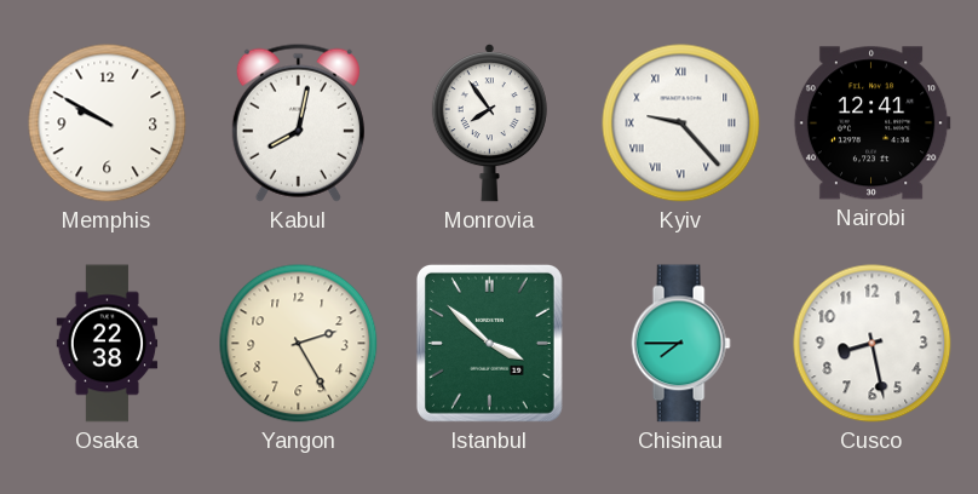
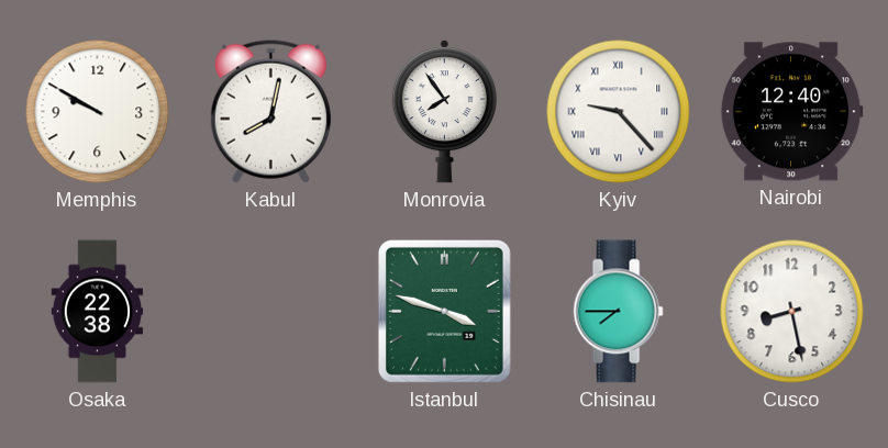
Nairobi: 12:41 -> 12:40
Yangon: 2:25 -> none
Istanbul: 3:52 -> 3:48
